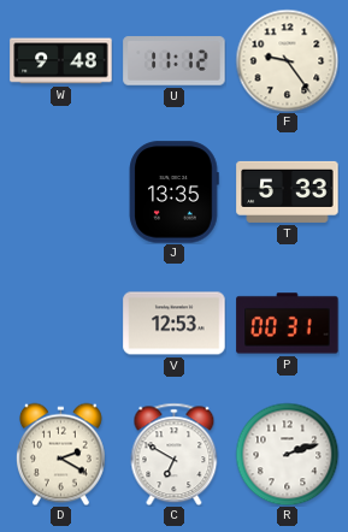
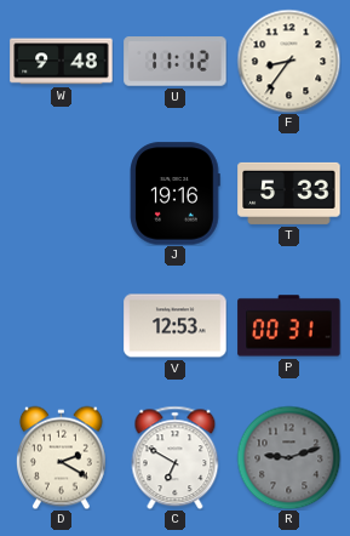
F: 9:24 -> 8:36
J: 13:35 -> 19:16
R: 2:12 -> 9:12
R dial: white -> grey
